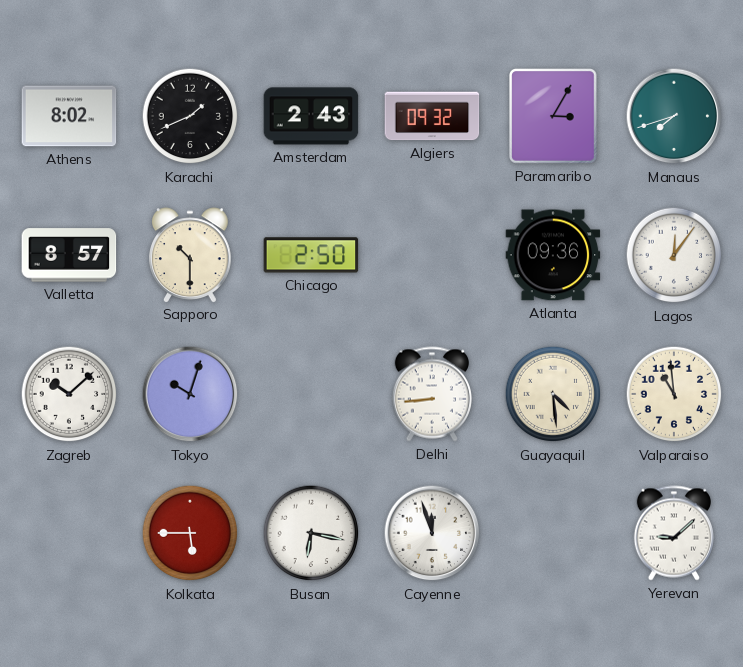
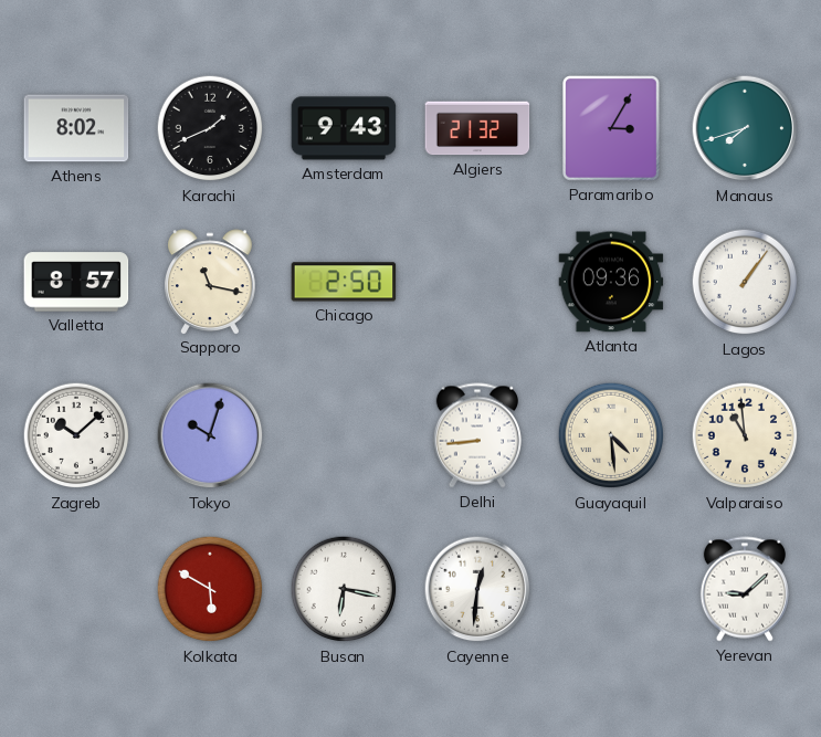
Amsterdam: 2:43 -> 9:43
Algiers: 09:32 -> 21:32
Sapporo: 10:30 -> 11:17
Lagos: 12:06 -> 1:06
Kolkata: 5:45 -> 5:50
Cayenne: 11:57 -> 12:31
